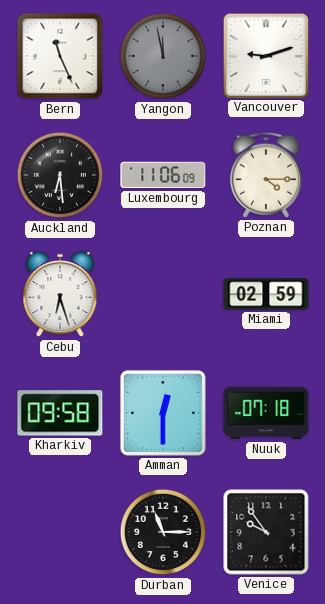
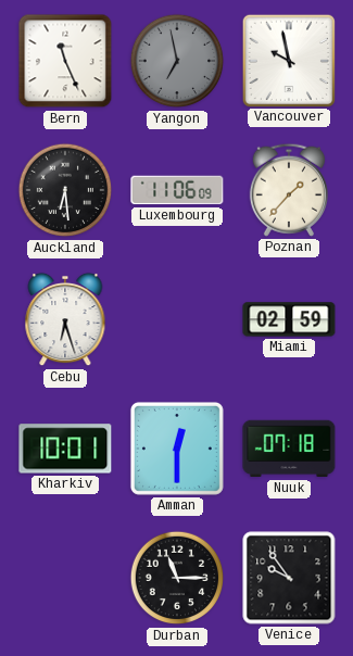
Yangon: 11:58 -> 6:58
Vancouver: 9:12 -> 9:58
Poznan: 4:15 -> 1:37
Kharkiv: 09:58 -> 10:01
